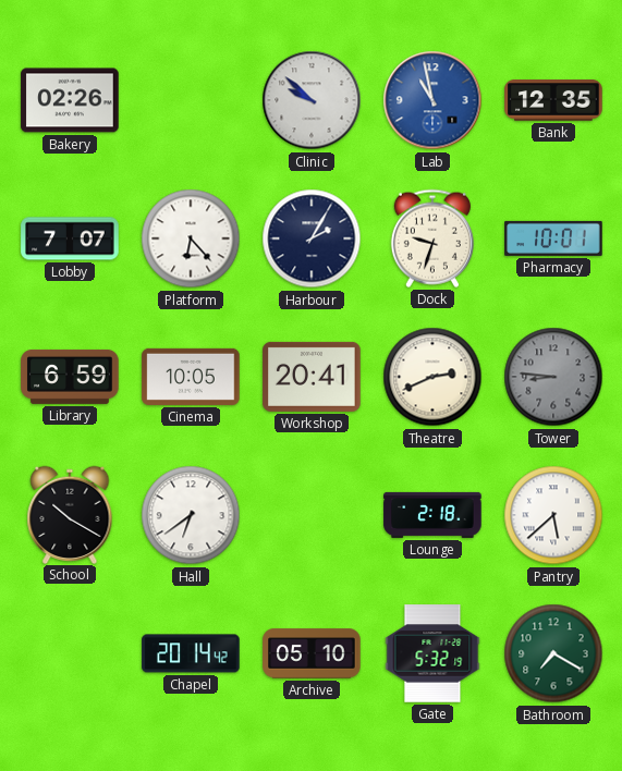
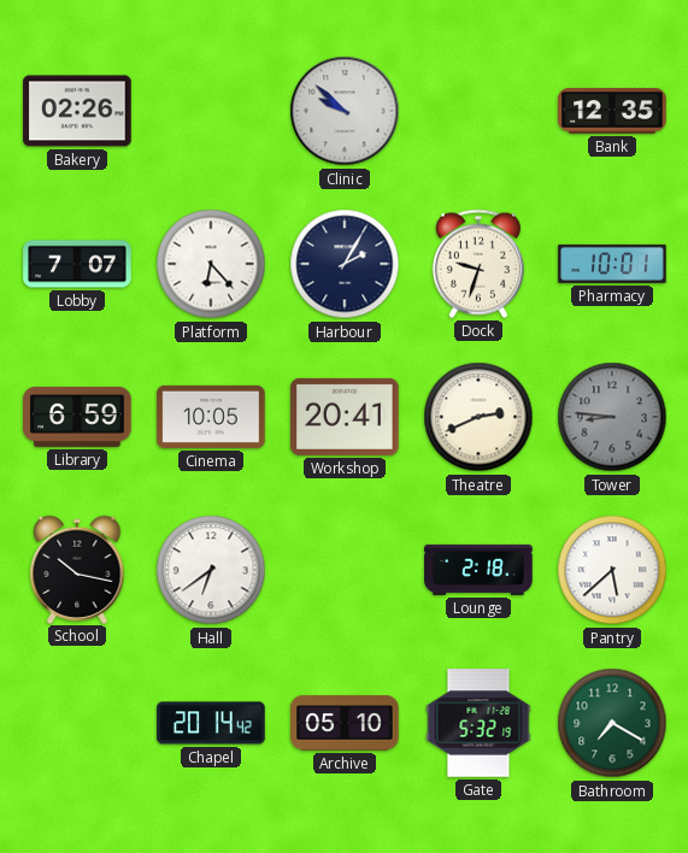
Lab: 10:58 -> none
School: 10:20 -> 10:17
